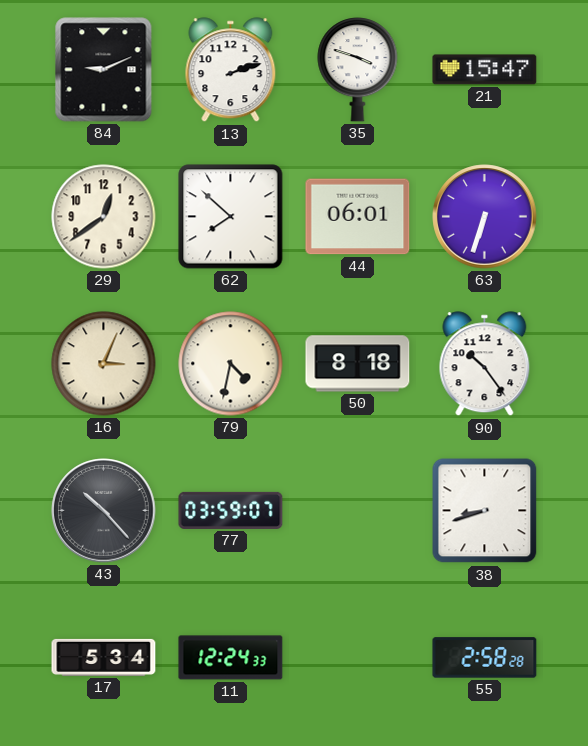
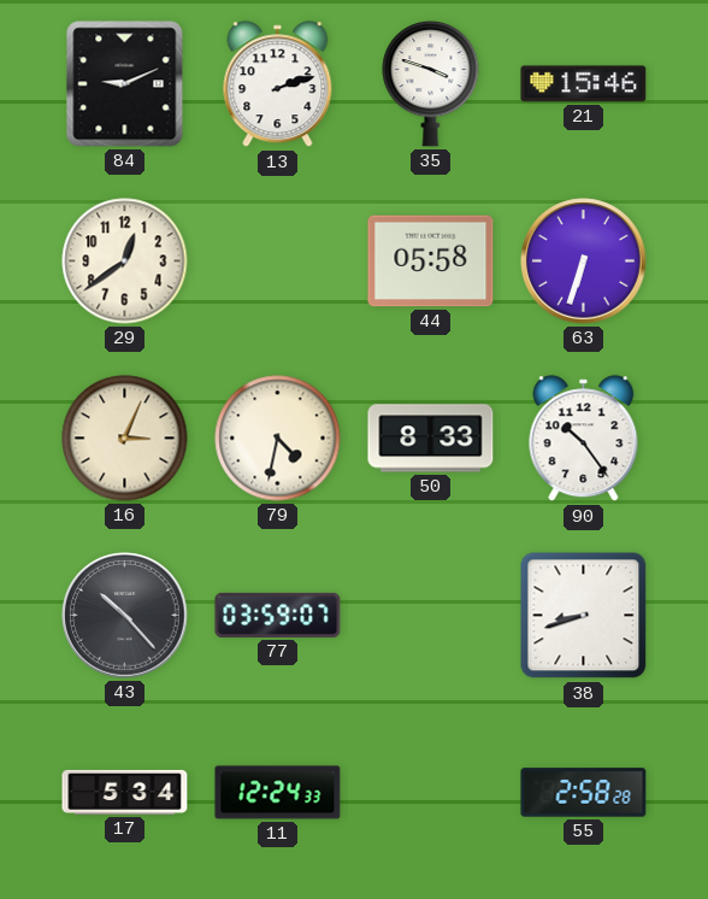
21: 15:47 -> 15:46
62: 7:52 -> none
44: 06:01 -> 05:58
50: 8:18 -> 8:33
